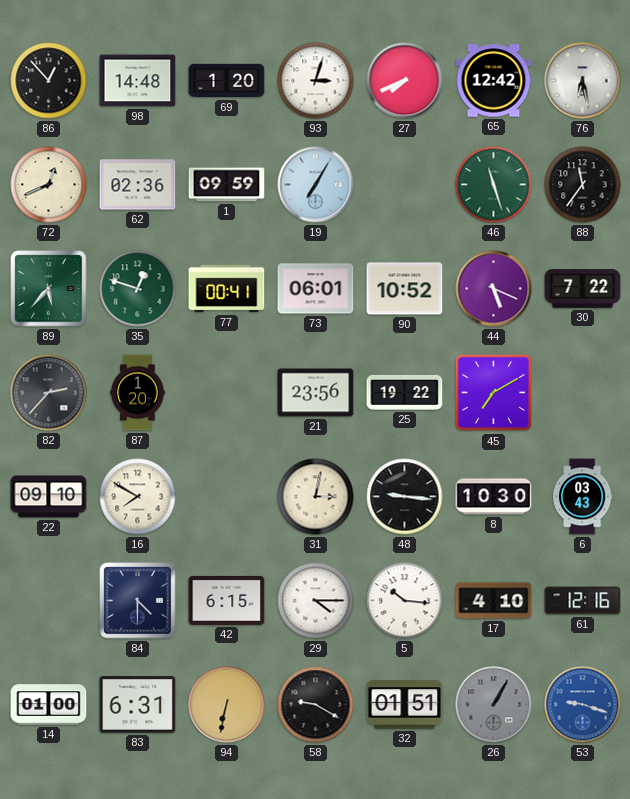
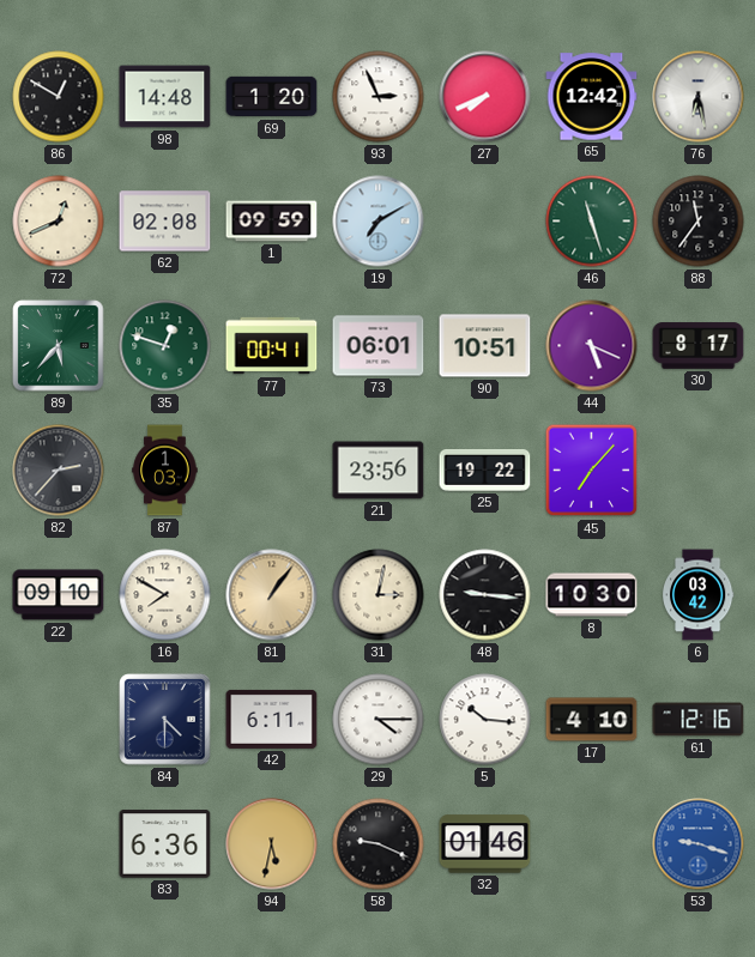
86: 12:53 -> 12:50
93: 3:03 -> 2:56
62: 02:36 -> 02:08
19: 7:05 -> 7:10
90: 10:52 -> 10:51
30: 7:22 -> 8:17
87: 1:20 -> 1:03
45: 7:10 -> 7:07
81: none -> 1:06
6: 03:43 -> 03:42
42: 6:15 -> 6:11
14: 01:00 -> none
83: 6:31 -> 6:36
94: 6:32 -> 5:32
58: 9:20 -> 9:19
32: 01:51 -> 01:46
26: 1:05 -> none
